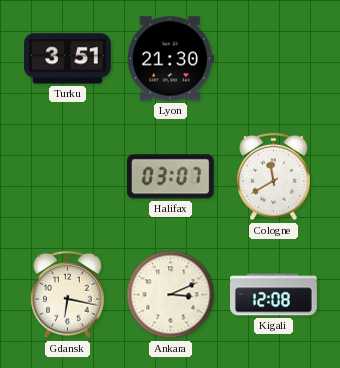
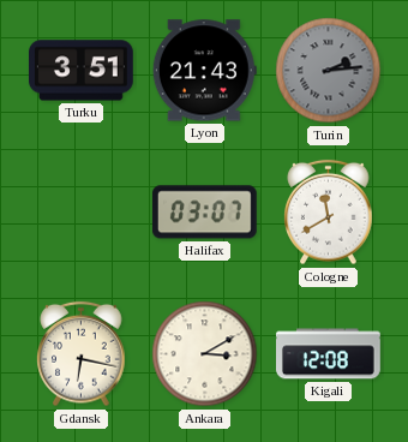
Lyon: 21:30 -> 21:43
Turin: none -> 2:14
Ankara: 3:11 -> 3:10
